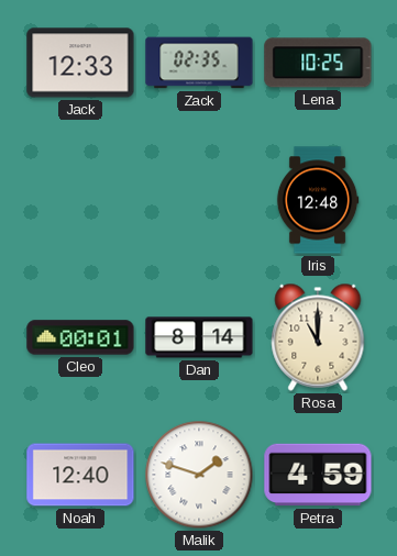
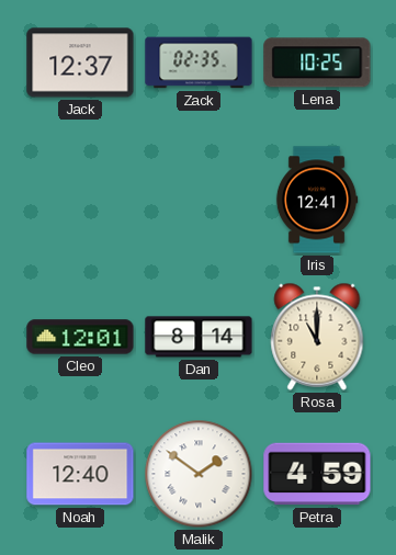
Jack: 12:33 -> 12:37
Iris: 12:48 -> 12:41
Cleo: 00:01 -> 12:01
Malik: 1:48 -> 1:51
